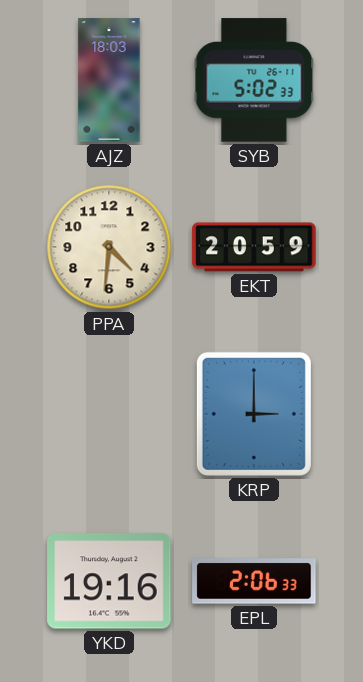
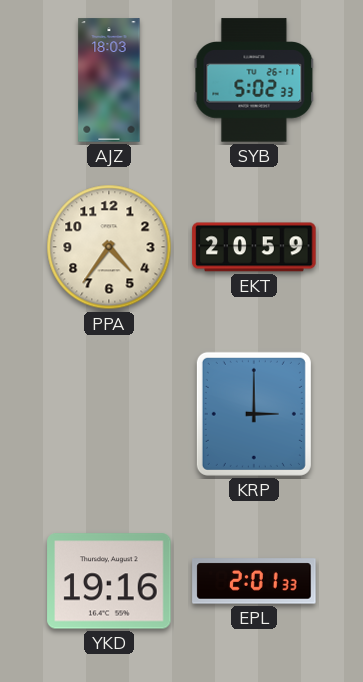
PPA: 4:31 -> 4:36
EPL: 2:06 -> 2:01
